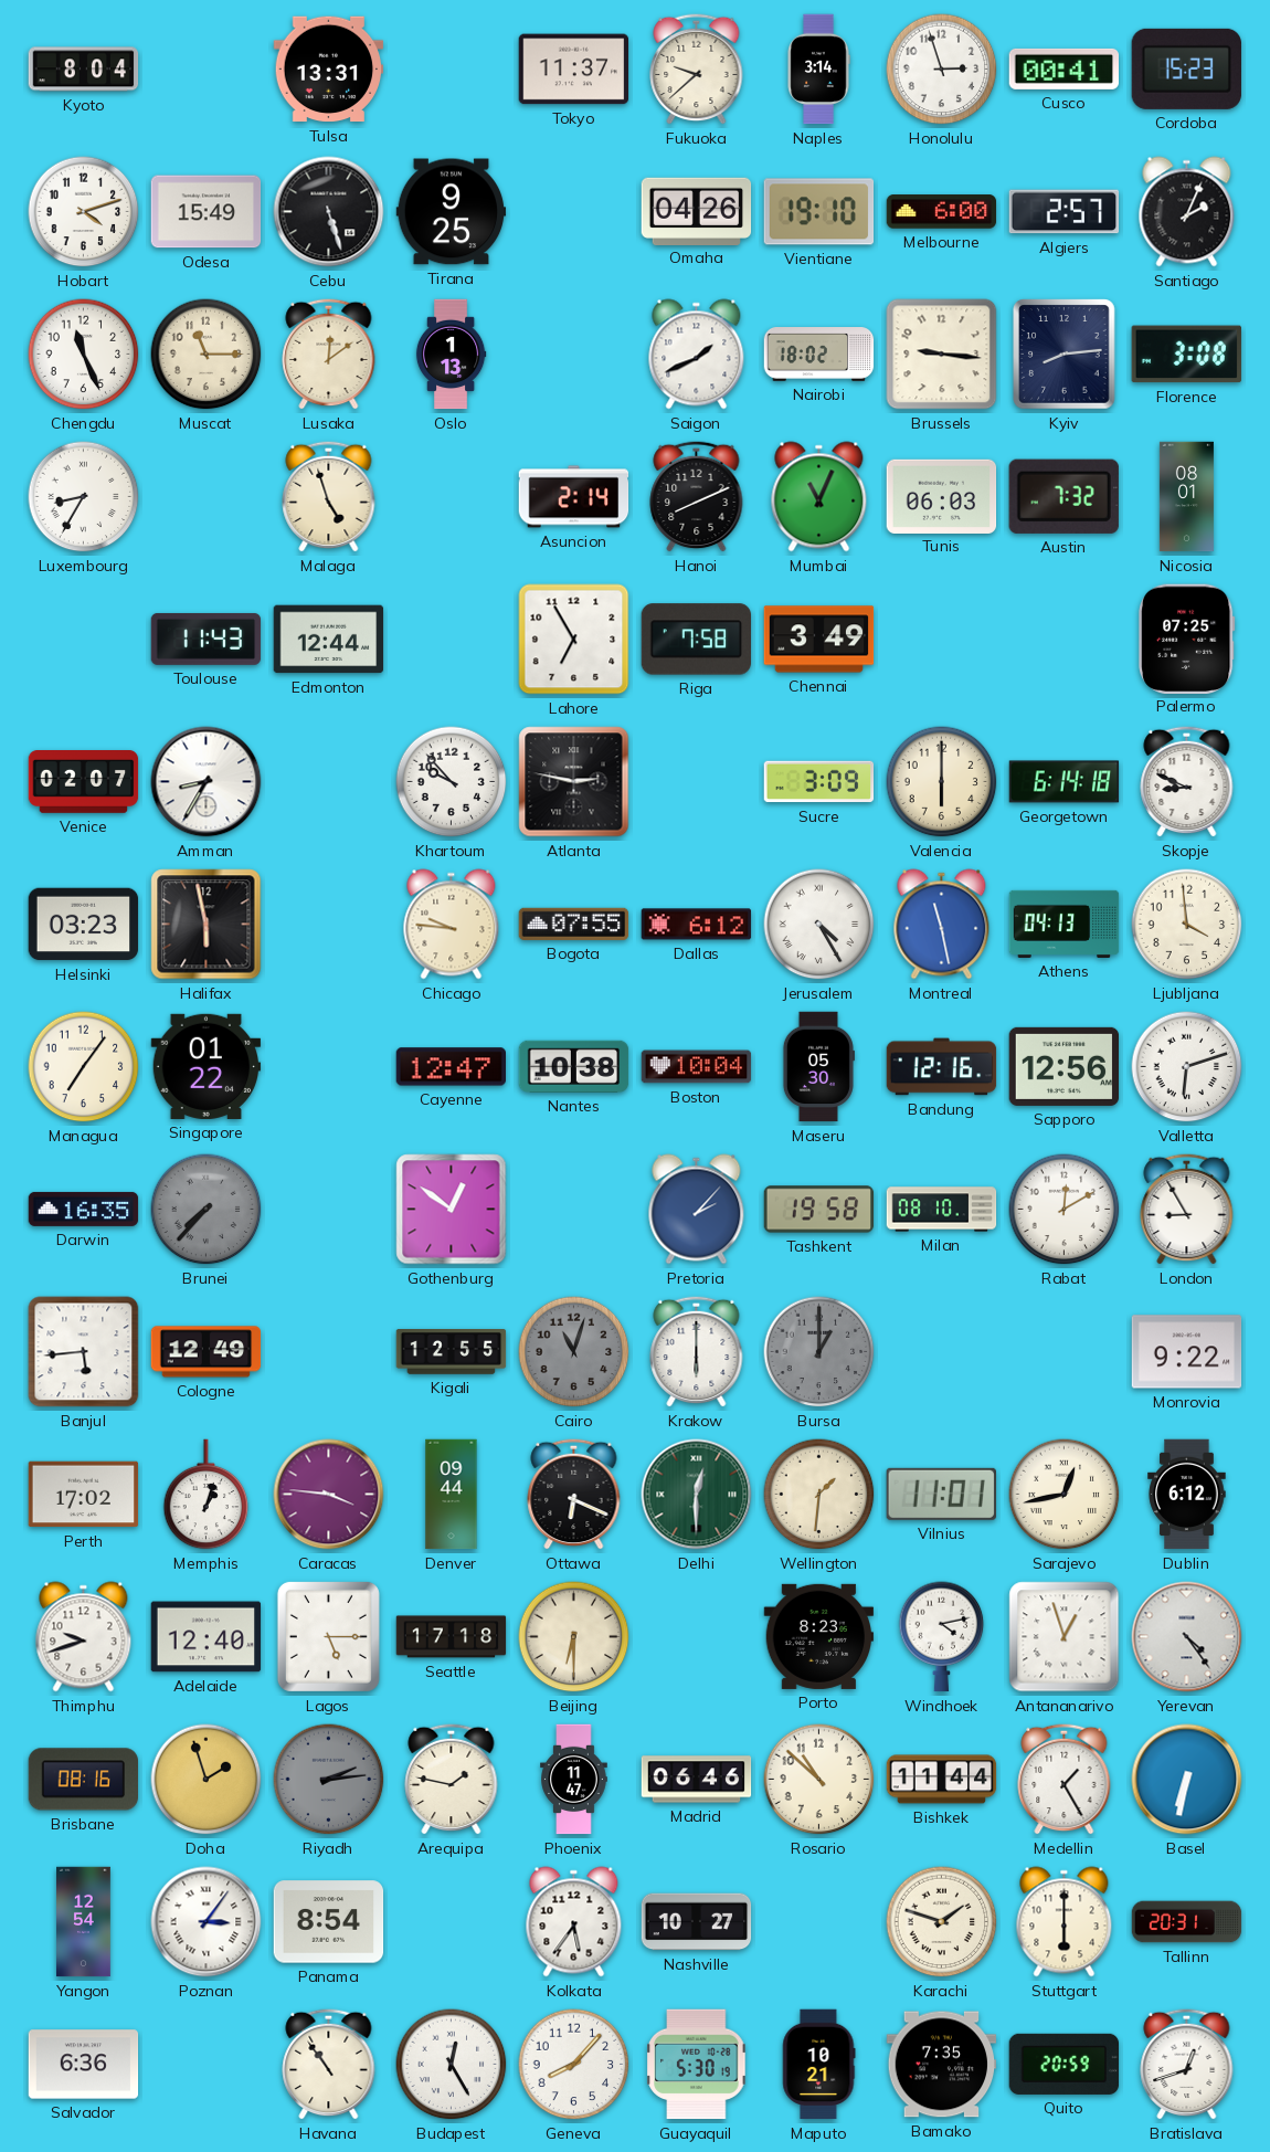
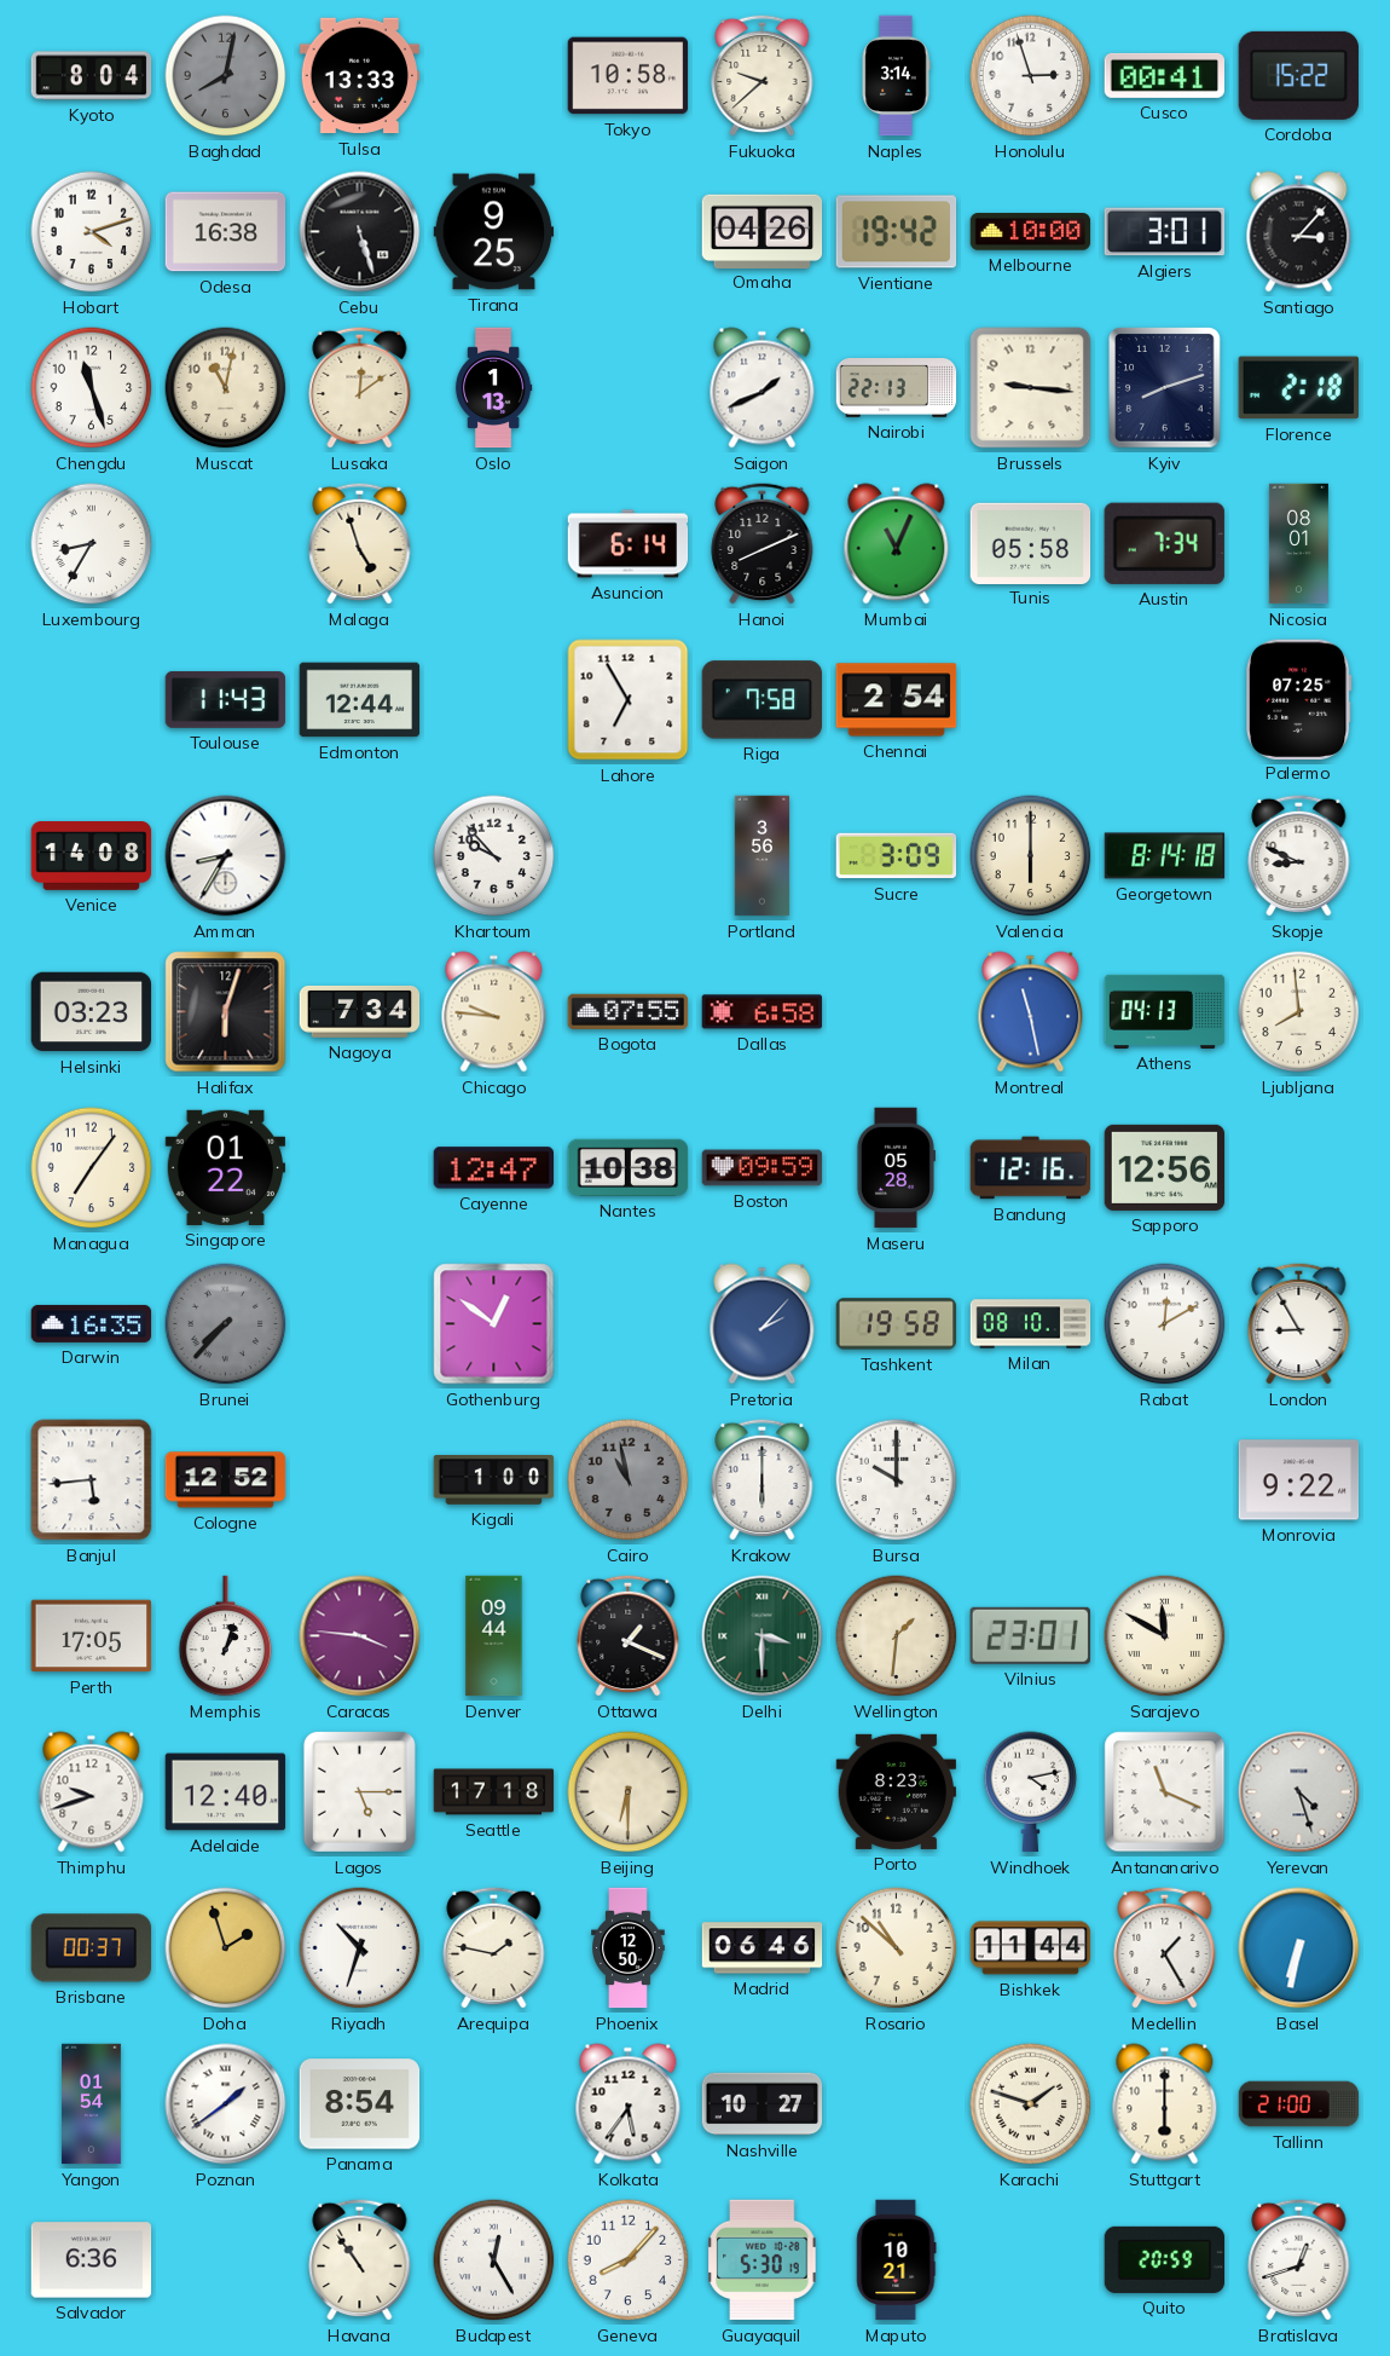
Baghdad: none -> 8:02
Tulsa: 13:31 -> 13:33
Tokyo: 11:37 -> 10:58
Cordoba: 15:23 -> 15:22
Odesa: 15:49 -> 16:38
Vientiane: 19:10 -> 19:42
Melbourne: 6:00 -> 10:00
Algiers: 2:57 -> 3:01
Santiago: 2:04 -> 3:07
Chengdu: 11:26 -> 11:27
Muscat: 11:15 -> 11:02
Nairobi: 18:02 -> 22:13
Kyiv: 8:14 -> 8:12
Florence: 3:08 -> 2:18
Asuncion: 2:14 -> 6:14
Tunis: 06:03 -> 05:58
Austin: 7:32 -> 7:34
Chennai: 3:49 -> 2:54
Venice: 02:07 -> 14:08
Atlanta: 2:47 -> none
Portland: none -> 3:56
Georgetown: 6:14 -> 8:14
Halifax: 5:58 -> 6:03
Nagoya: none -> 7:34
Dallas: 6:12 -> 6:58
Jerusalem: 4:25 -> none
Ljubljana: 3:59 -> 7:59
Boston: 10:04 -> 09:59
Maseru: 05:30 -> 05:28
Valletta: 6:12 -> none
Cologne: 12:49 -> 12:52
Kigali: 12:55 -> 1:00
Cairo: 11:03 -> 10:58
Bursa: 1:00 -> 10:00
Bursa dial: grey -> white
Perth: 17:02 -> 17:05
Ottawa: 6:19 -> 1:19
Delhi: 12:30 -> 3:30
Vilnius: 11:01 -> 23:01
Sarajevo: 12:43 -> 11:50
Dublin: 6:12 -> none
Antananarivo: 12:57 -> 11:19
Yerevan: 4:24 -> 4:27
Brisbane: 08:16 -> 00:37
Riyadh: 2:14 -> 10:33
Riyadh dial: grey -> white
Phoenix: 11:47 -> 12:50
Yangon: 12:54 -> 01:54
Poznan: 3:06 -> 1:39
Tallinn: 20:31 -> 21:00
Bamako: 7:35 -> none
